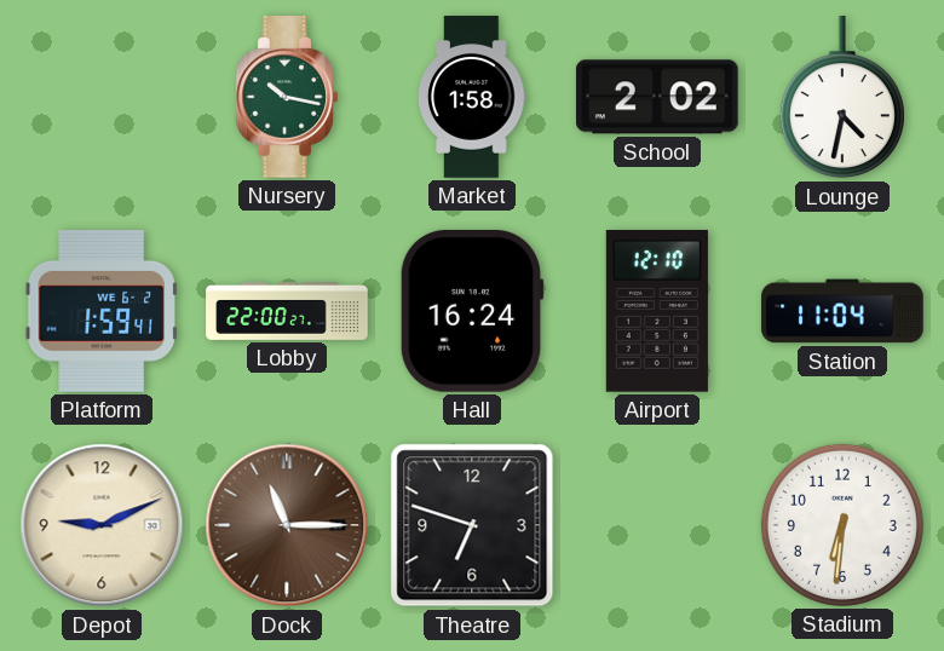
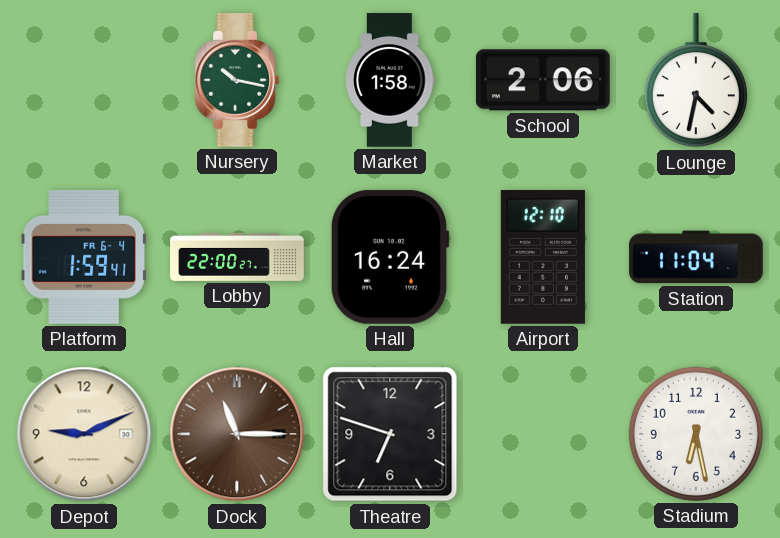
School: 2:02 -> 2:06
Platform date: WE 6-2 -> FR 6-4
Stadium: 6:31 -> 6:28
